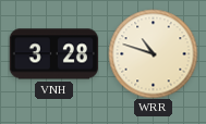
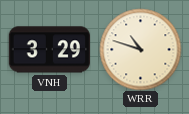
VNH: 3:28 -> 3:29
